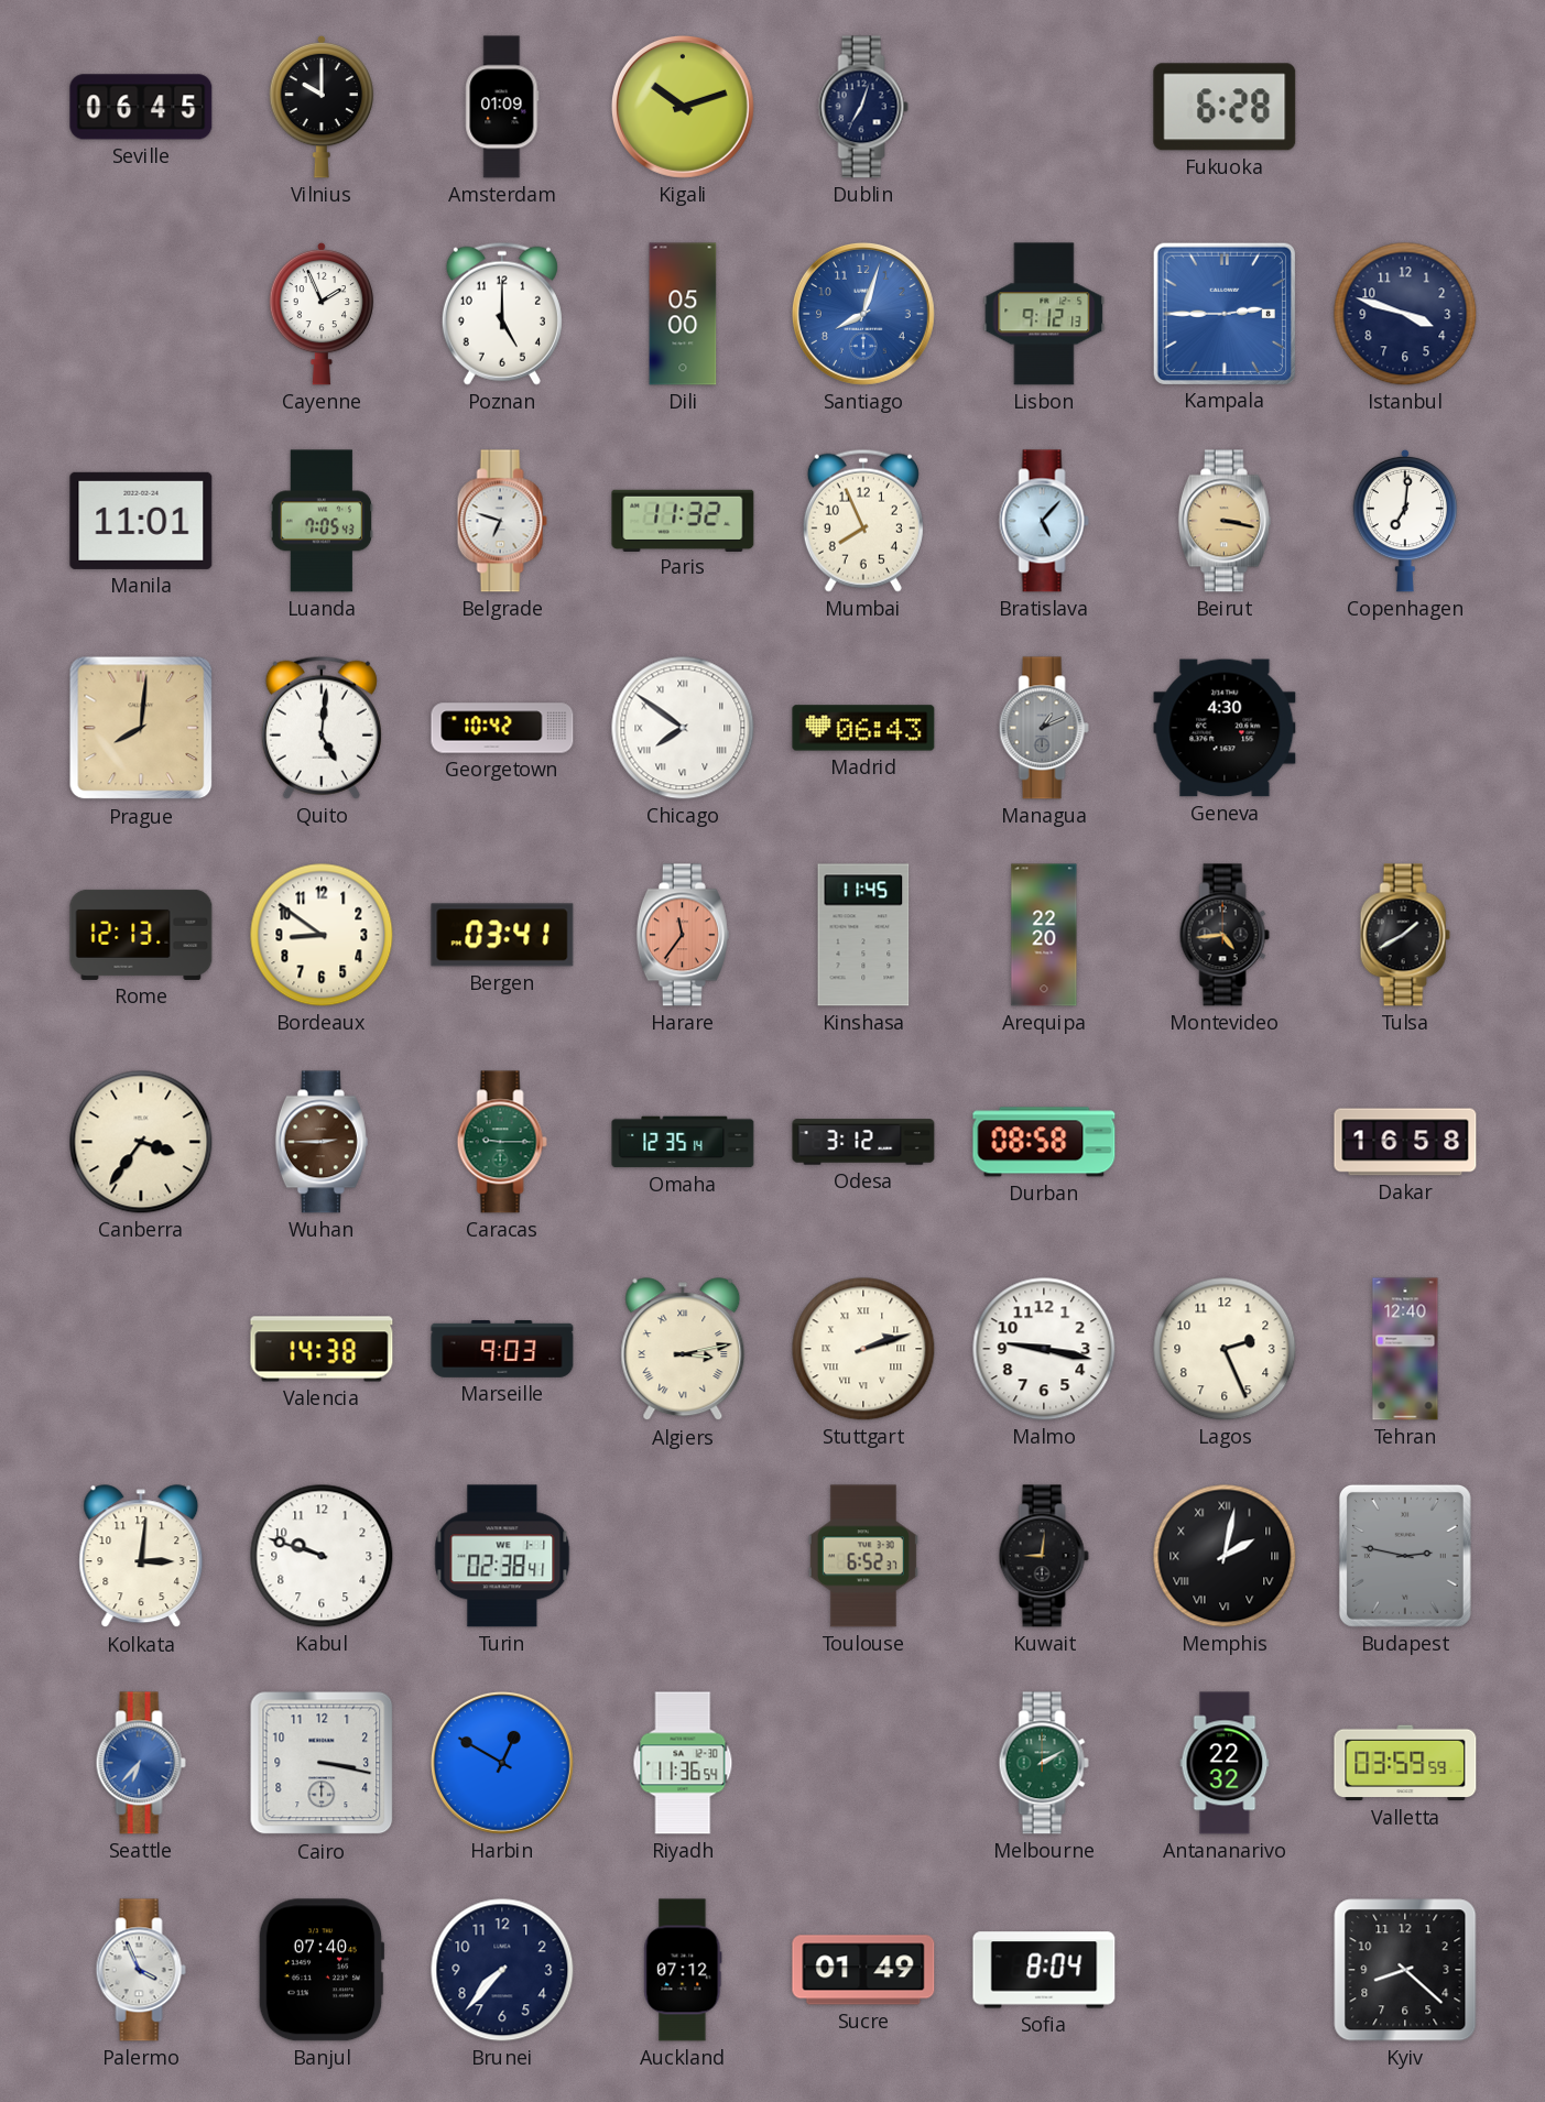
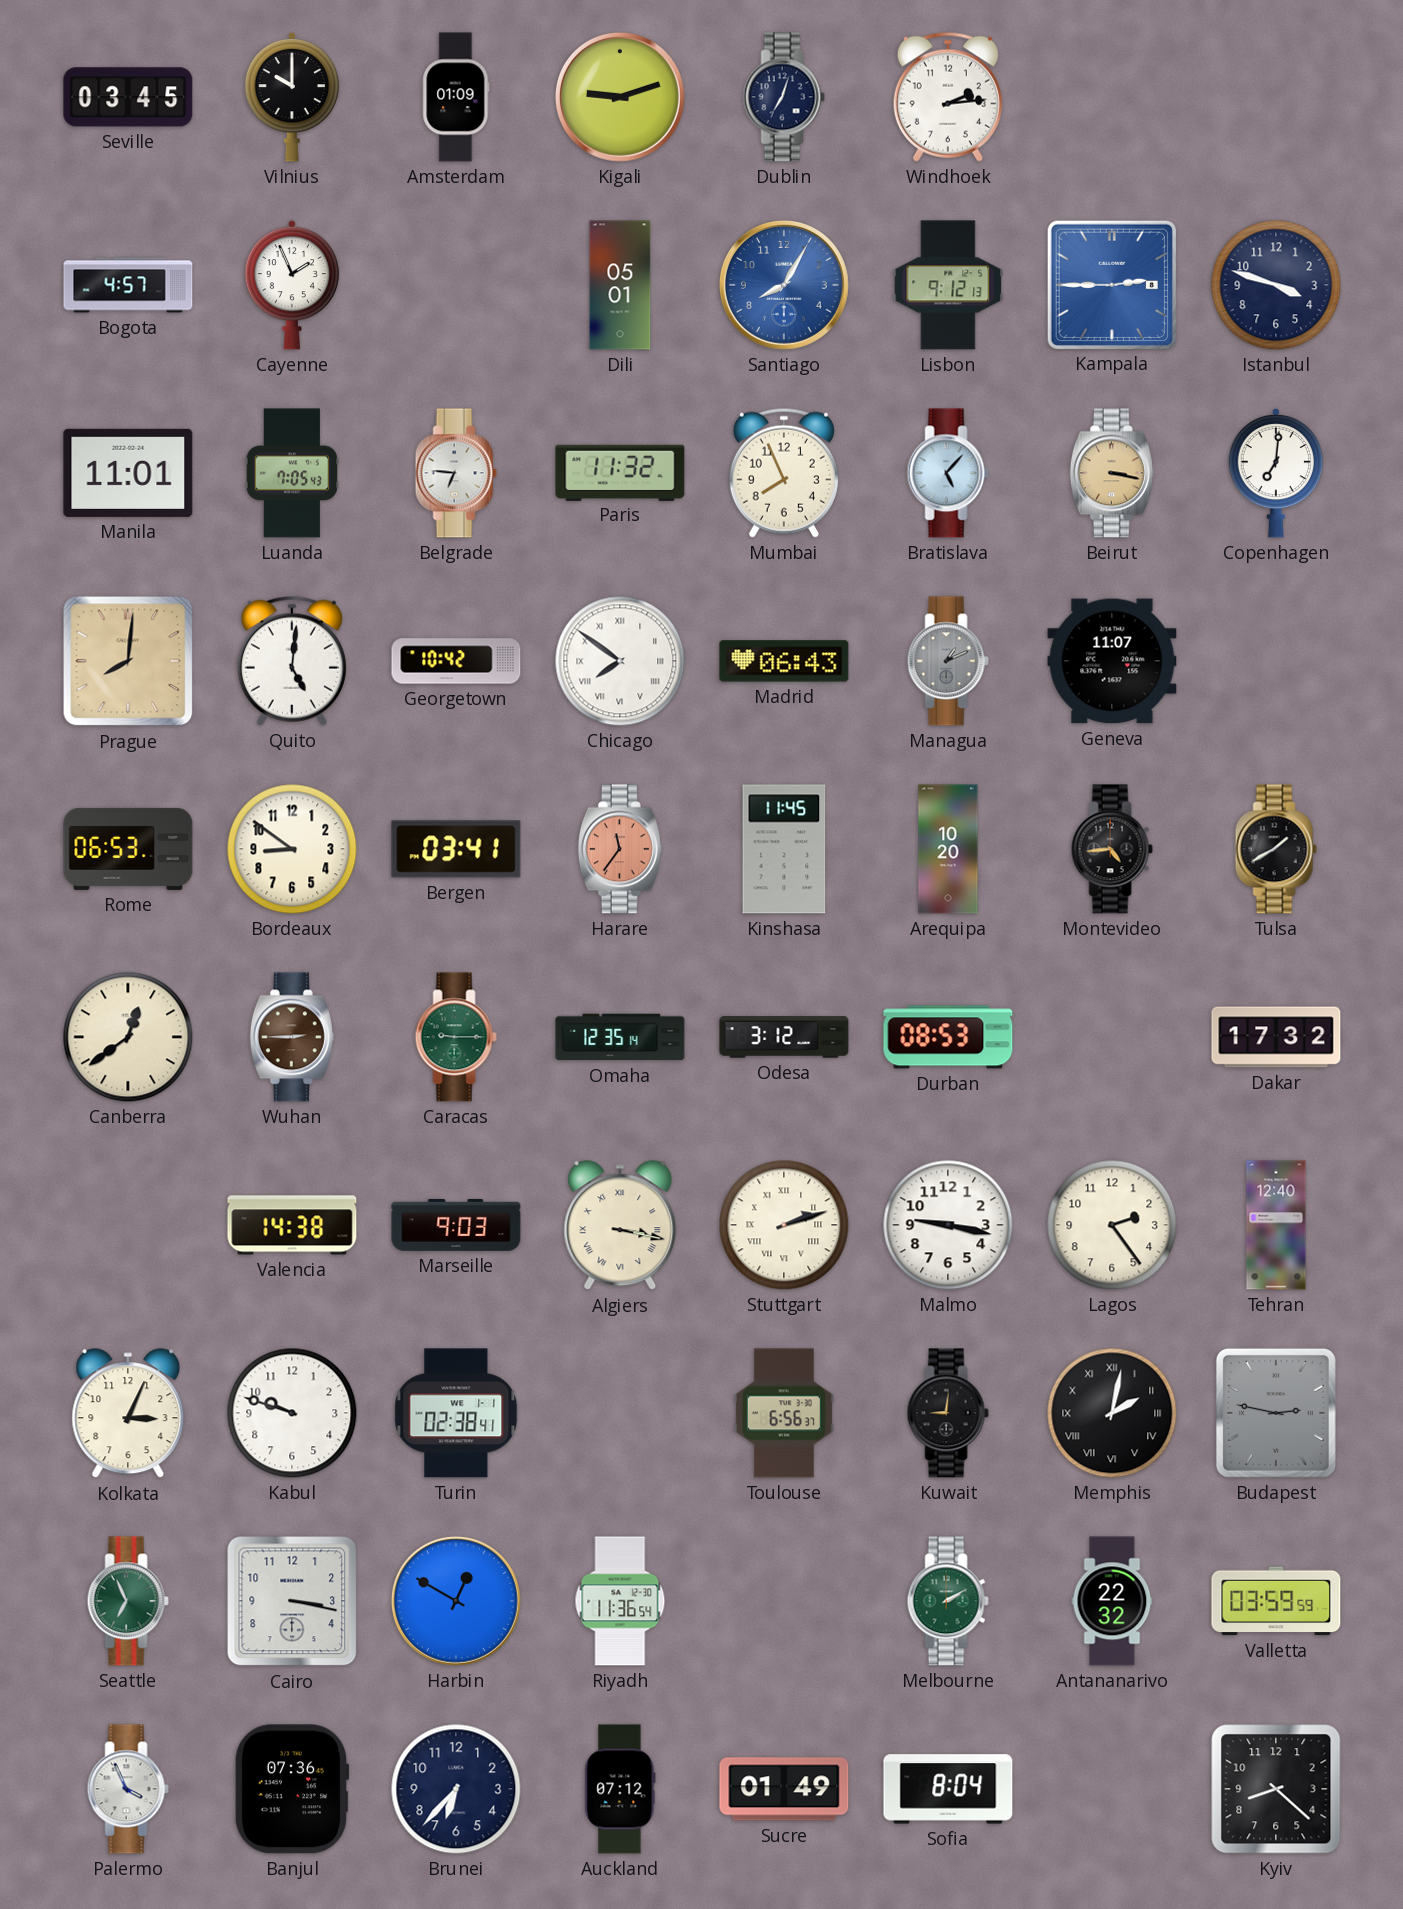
Seville: 06:45 -> 03:45
Kigali: 10:12 -> 9:12
Windhoek: none -> 2:14
Fukuoka: 6:28 -> none
Bogota: none -> 4:57
Poznan: 5:00 -> none
Dili: 05:00 -> 05:01
Santiago: 8:03 -> 8:05
Belgrade: 6:48 -> 6:46
Geneva: 4:30 -> 11:07
Rome: 12:13 -> 06:53
Arequipa: 22:20 -> 10:20
Canberra: 3:36 -> 12:39
Durban: 08:58 -> 08:53
Dakar: 16:58 -> 17:32
Algiers: 3:13 -> 3:17
Lagos: 2:26 -> 2:24
Kolkata: 3:01 -> 3:04
Toulouse: 6:52 -> 6:56
Seattle: 6:37 -> 6:56
Seattle dial: blue -> green
Banjul: 07:40 -> 07:36
Brunei: 7:37 -> 6:37
